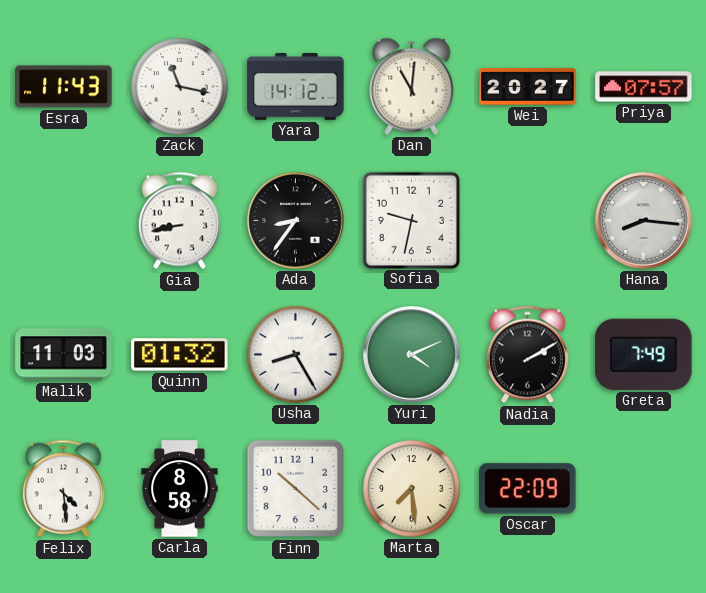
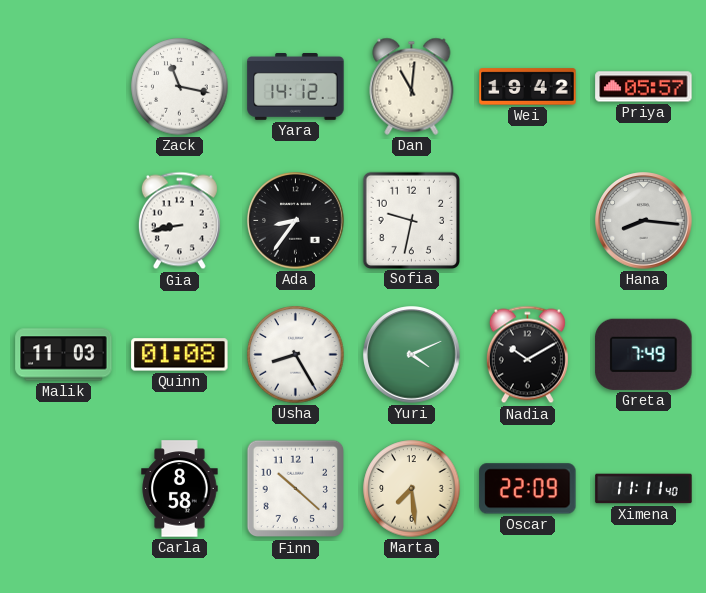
Esra: 11:43 -> none
Wei: 20:27 -> 19:42
Priya: 07:57 -> 05:57
Quinn: 01:32 -> 01:08
Nadia: 2:10 -> 10:10
Felix: 4:29 -> none
Ximena: none -> 11:11
